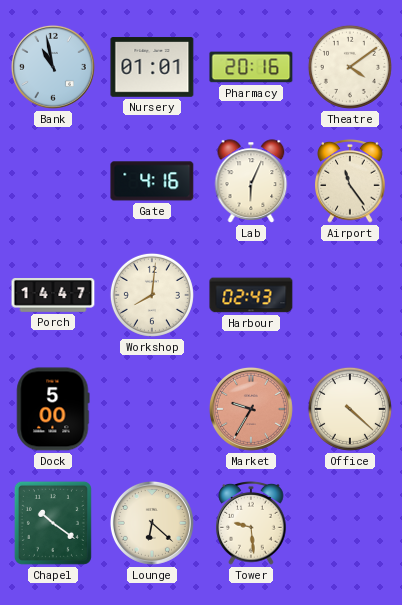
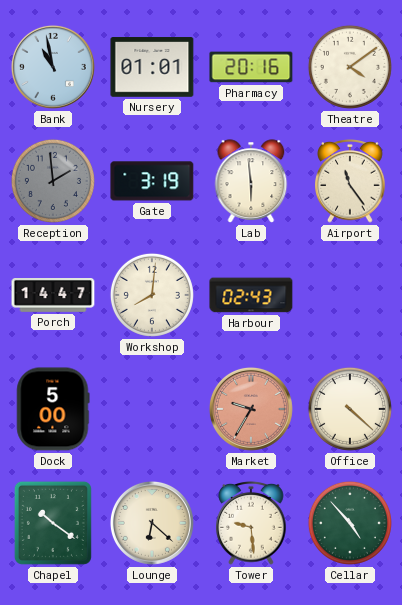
Reception: none -> 1:59
Gate: 4:16 -> 3:19
Lab: 6:04 -> 5:59
Cellar: none -> 4:53
